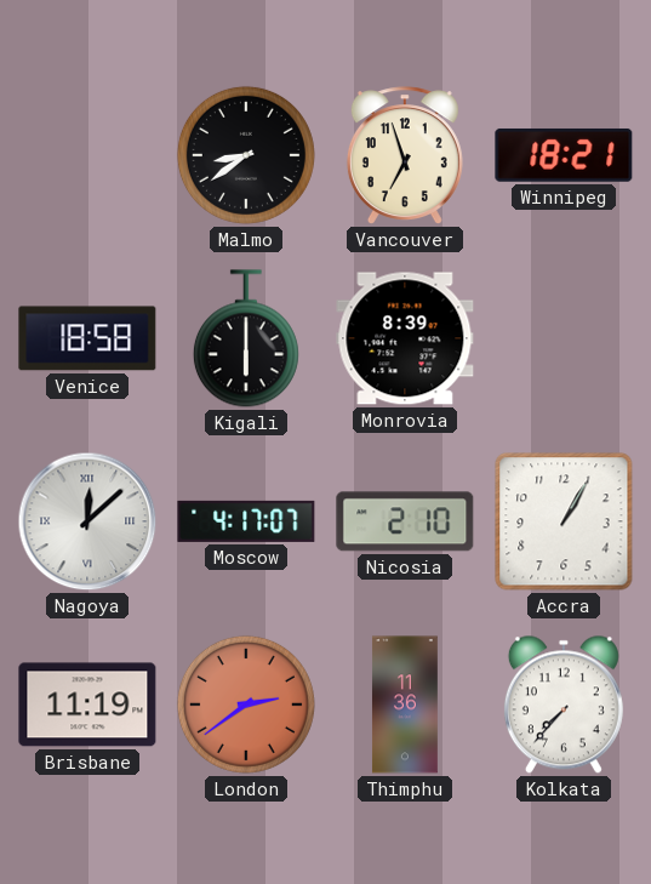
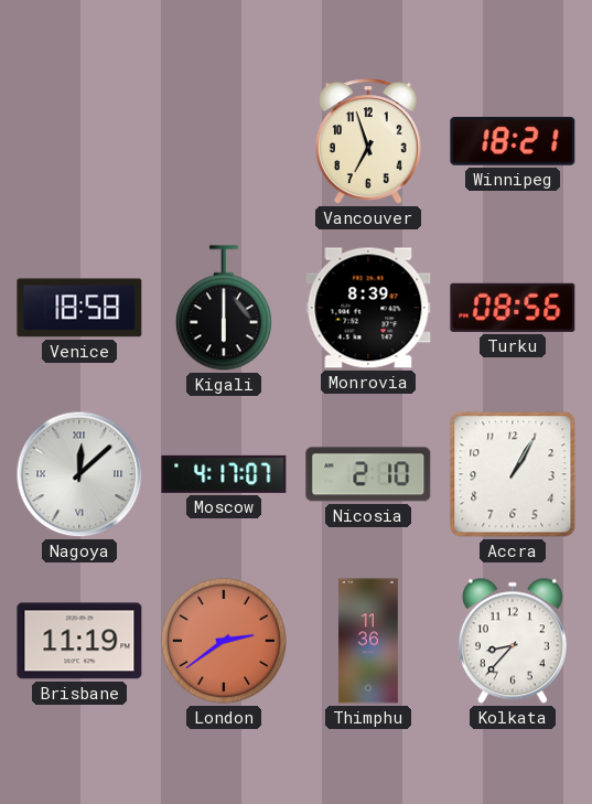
Malmo: 8:39 -> none
Turku: none -> 08:56
Kolkata: 7:37 -> 8:37
